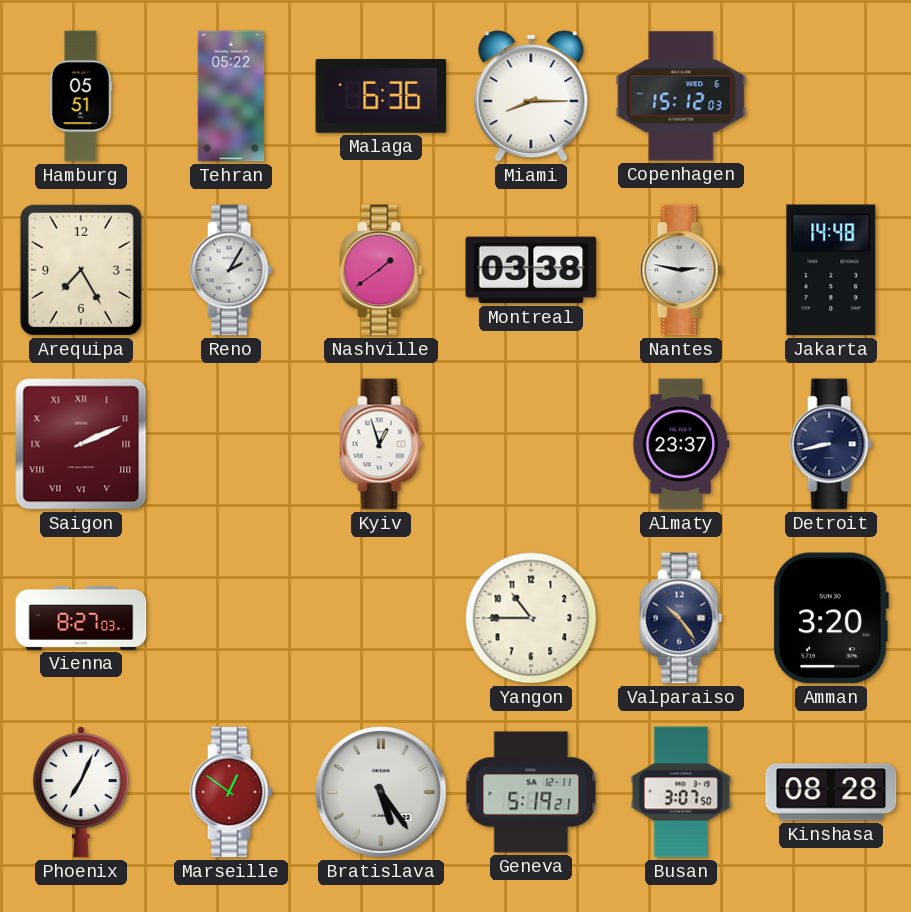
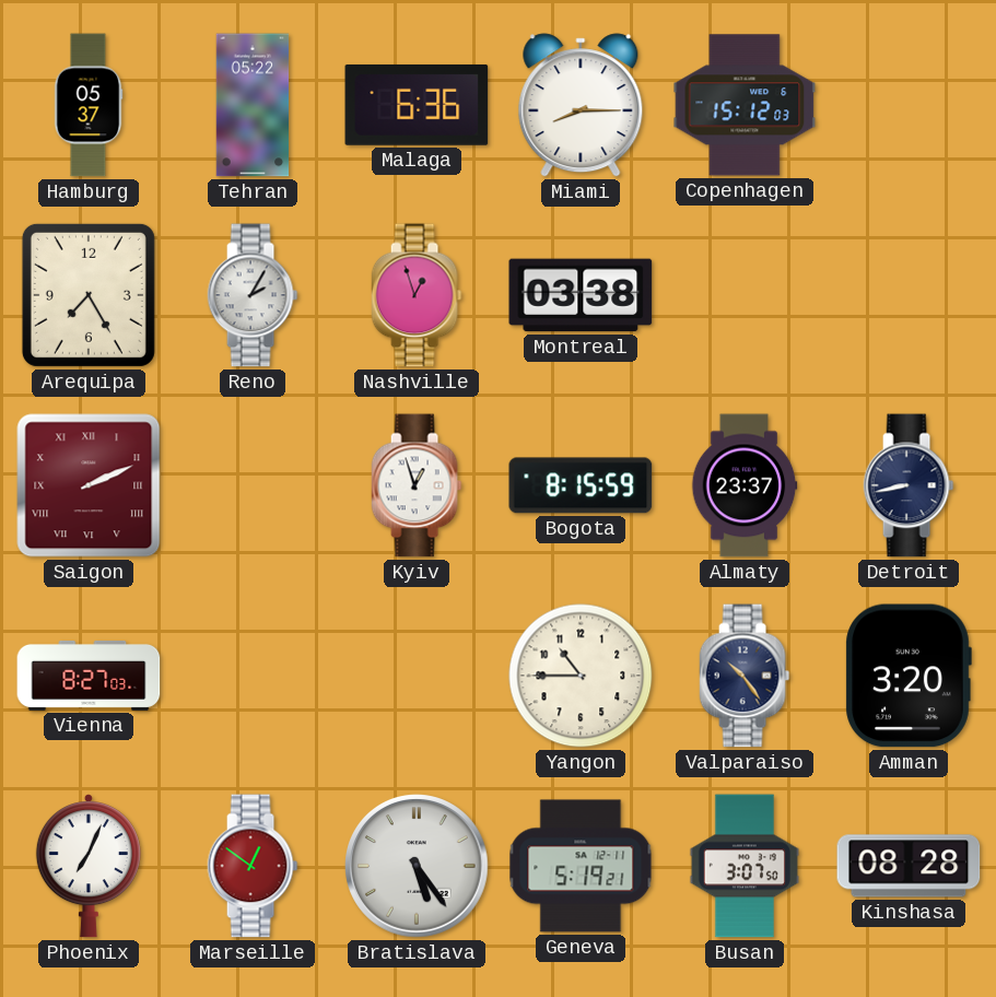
Hamburg: 05:51 -> 05:37
Nashville: 1:39 -> 12:57
Nantes: 2:47 -> none
Jakarta: 14:48 -> none
Bogota: none -> 8:15
